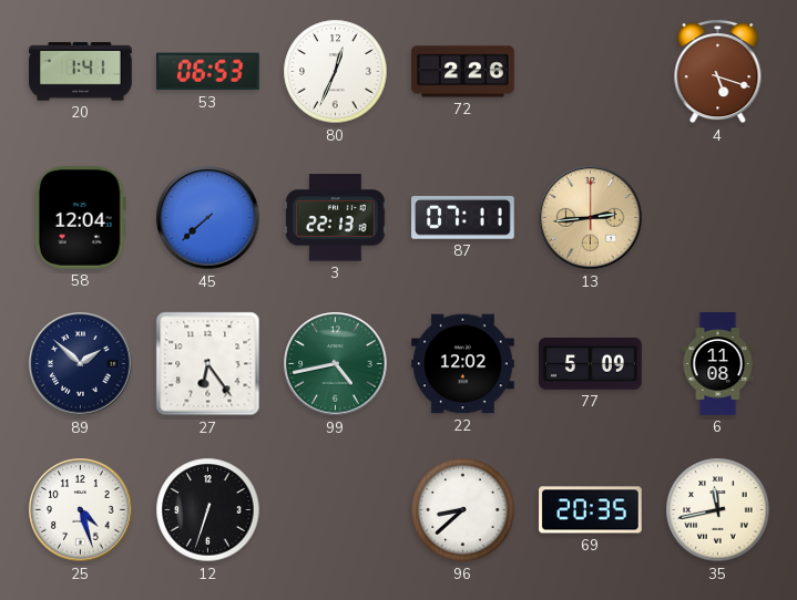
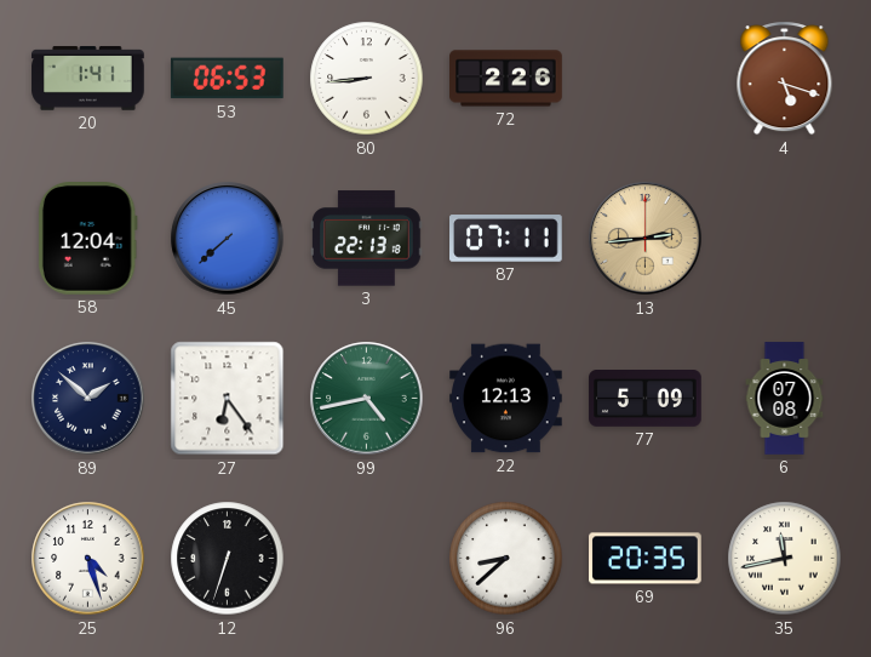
80: 12:34 -> 8:44
22: 12:02 -> 12:13
6: 11:08 -> 07:08
